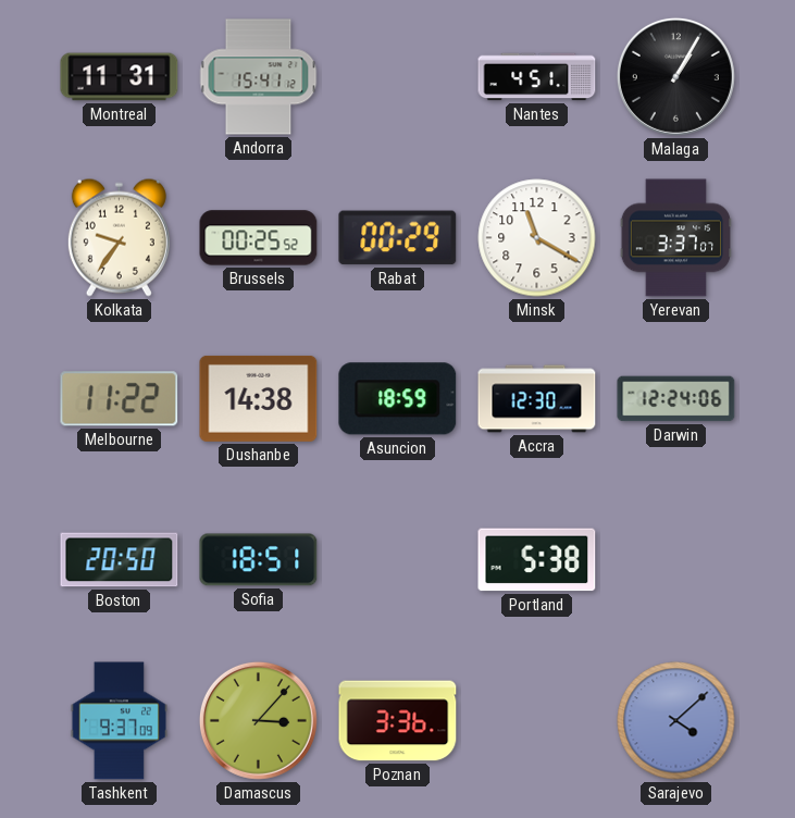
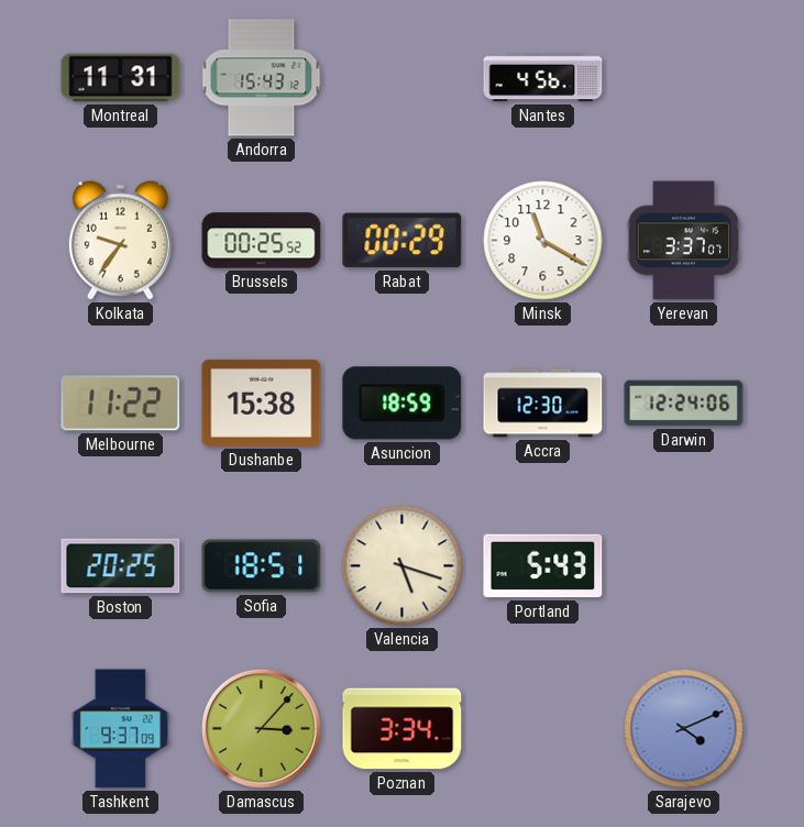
Andorra: 15:41 -> 15:43
Nantes: 4:51 -> 4:56
Malaga: 1:05 -> none
Dushanbe: 14:38 -> 15:38
Boston: 20:50 -> 20:25
Valencia: none -> 5:18
Portland: 5:38 -> 5:43
Poznan: 3:36 -> 3:34
Sarajevo: 4:08 -> 4:11
